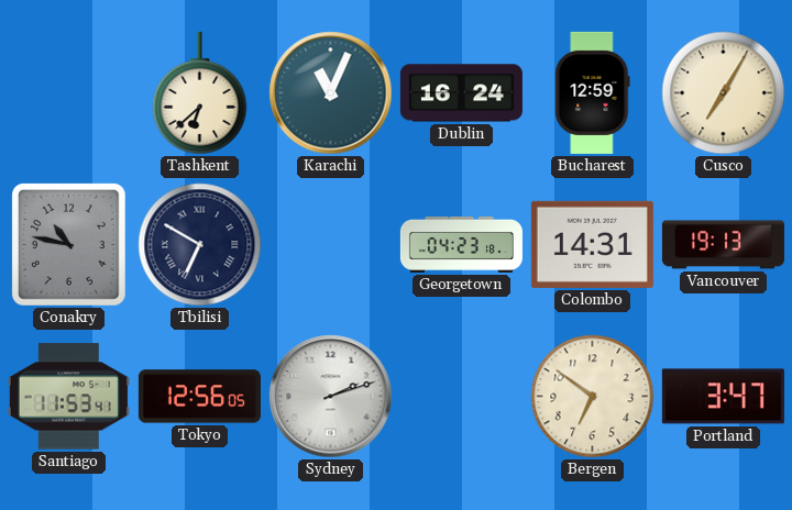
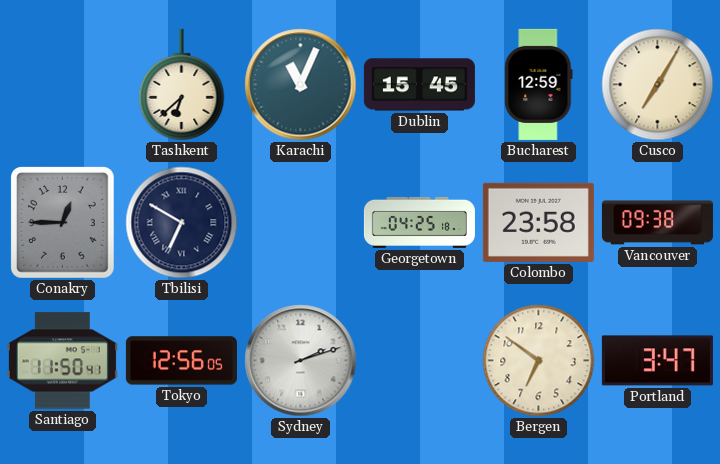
Dublin: 16:24 -> 15:45
Conakry: 10:47 -> 12:45
Georgetown: 04:23 -> 04:25
Colombo: 14:31 -> 23:58
Vancouver: 19:13 -> 09:38
Santiago: 11:53 -> 11:50
